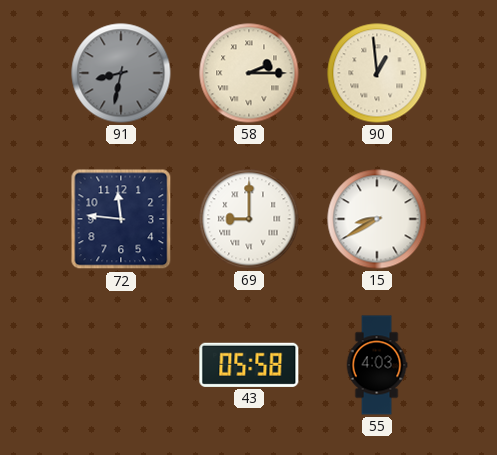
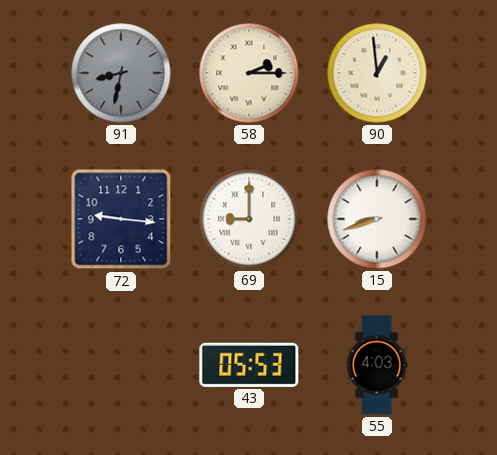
72: 11:46 -> 9:16
15: 8:40 -> 8:42
43: 05:58 -> 05:53
